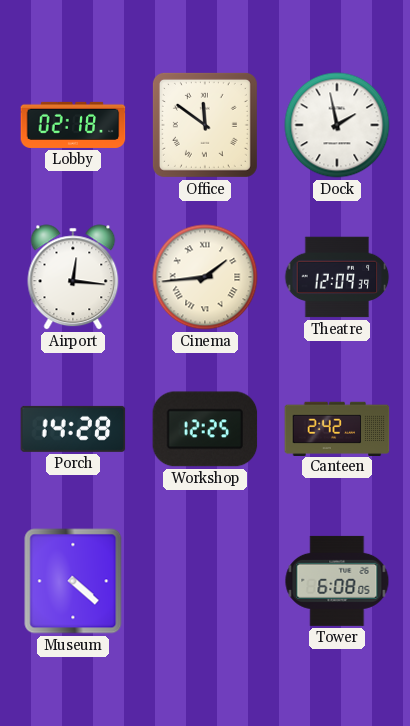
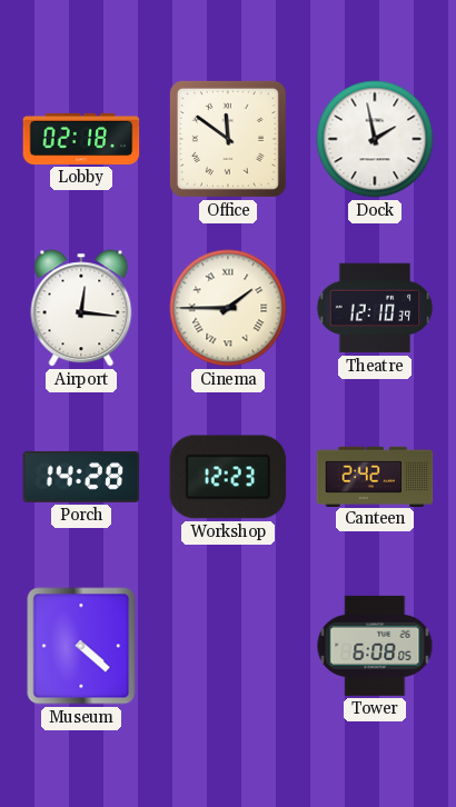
Cinema: 1:44 -> 1:45
Theatre: 12:09 -> 12:10
Workshop: 12:25 -> 12:23
